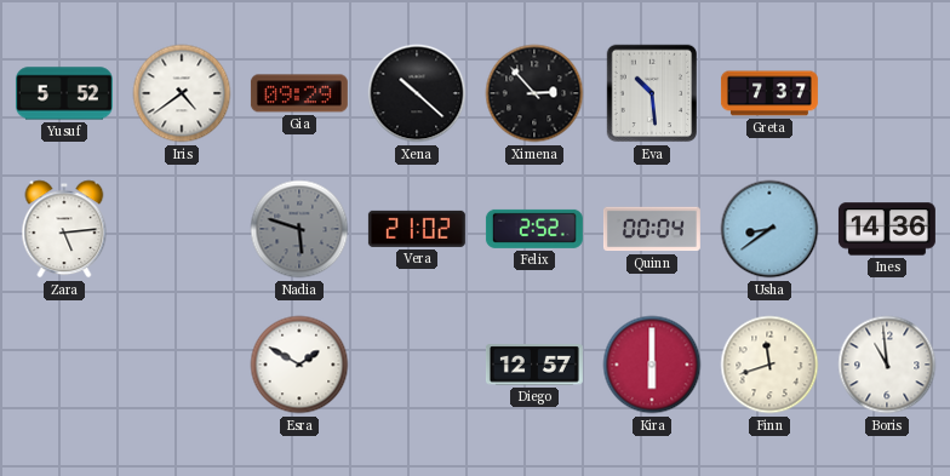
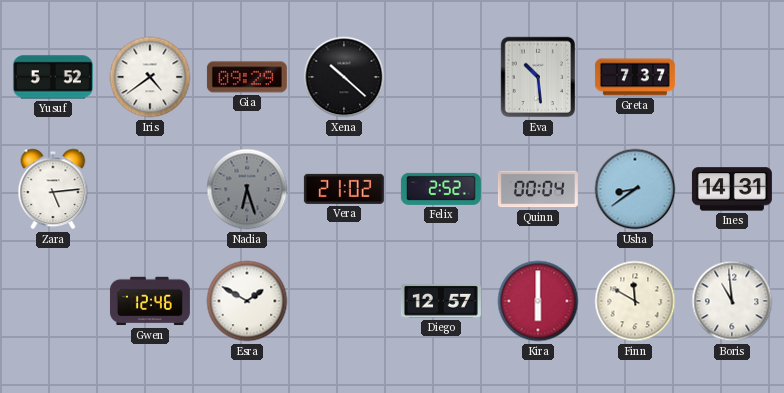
Ximena: 2:53 -> none
Nadia: 5:48 -> 6:27
Ines: 14:36 -> 14:31
Gwen: none -> 12:46
Finn: 11:42 -> 11:50
